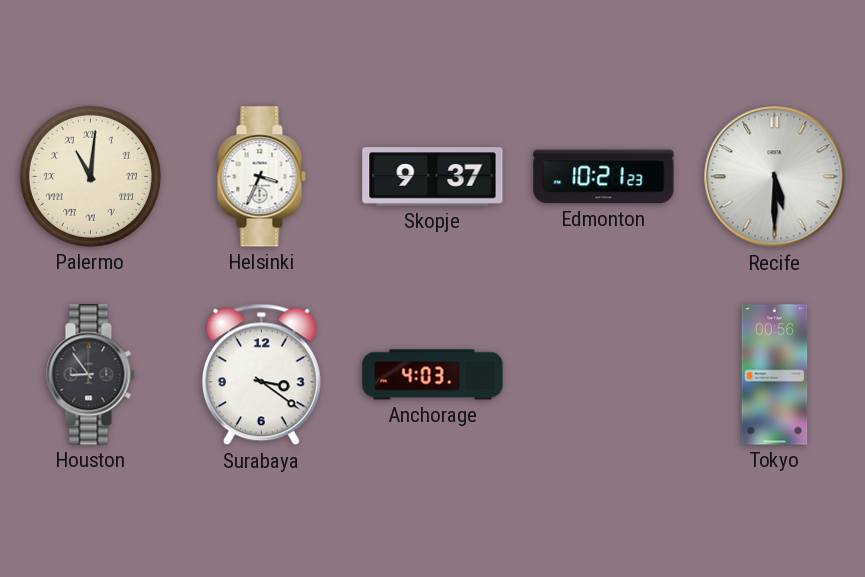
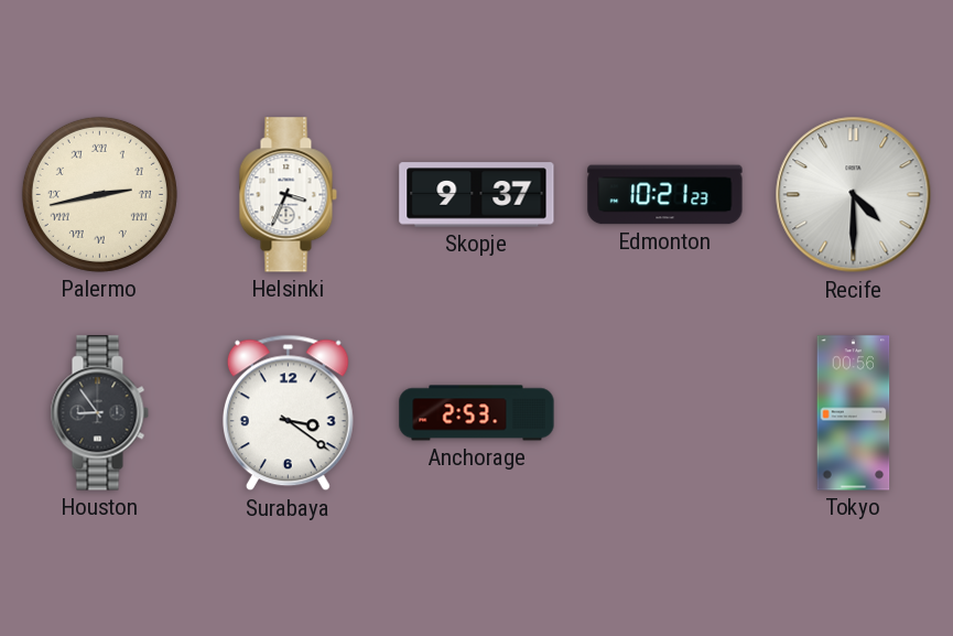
Palermo: 11:01 -> 2:43
Recife: 5:30 -> 4:30
Anchorage: 4:03 -> 2:53
